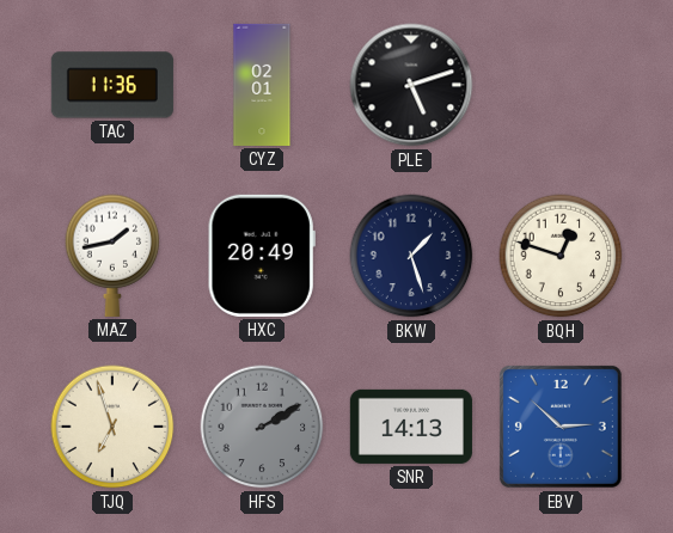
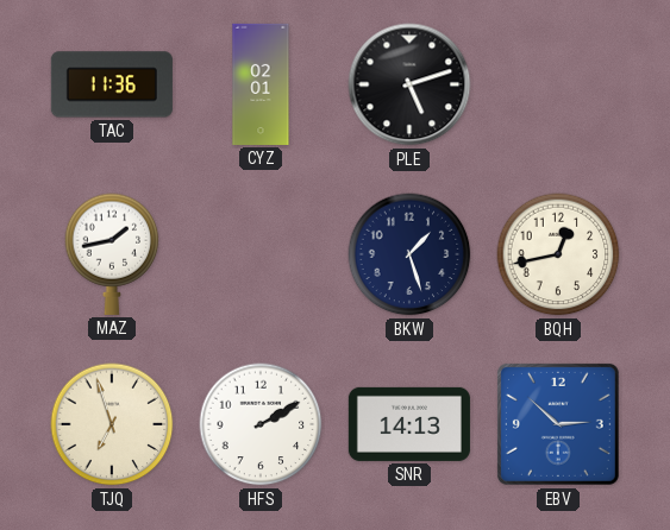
HXC: 20:49 -> none
BQH: 12:48 -> 12:43
HFS dial: grey -> white
